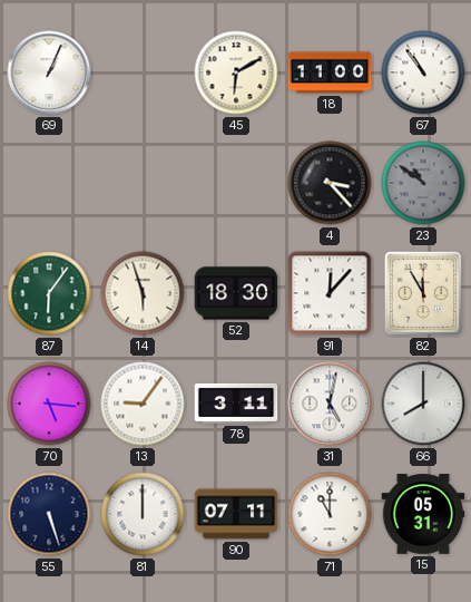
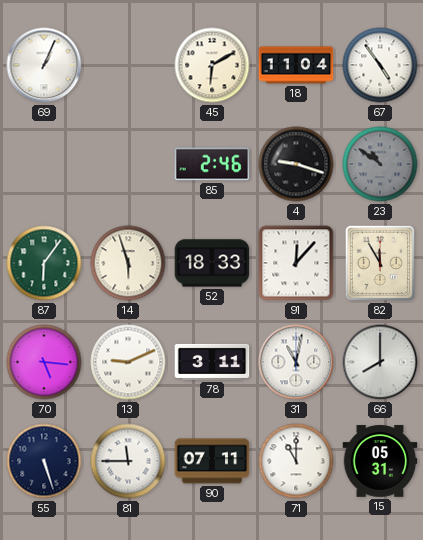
18: 11:00 -> 11:04
67: 10:54 -> 4:54
85: none -> 2:46
4: 3:23 -> 9:18
52: 18:30 -> 18:33
13: 9:06 -> 9:11
31: 5:02 -> 11:02
81: 12:00 -> 11:45
